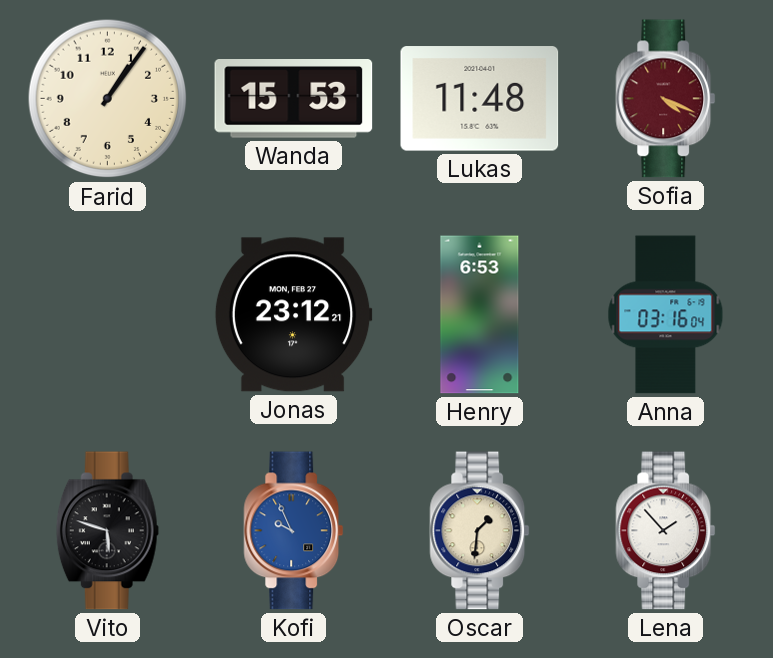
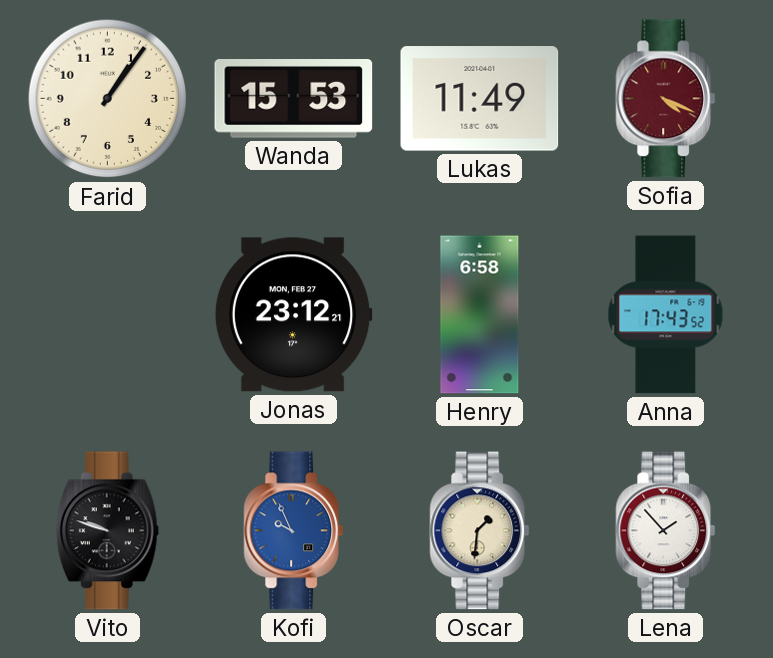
Lukas: 11:48 -> 11:49
Henry: 6:53 -> 6:58
Anna: 03:16 -> 17:43
Vito: 5:48 -> 9:48
